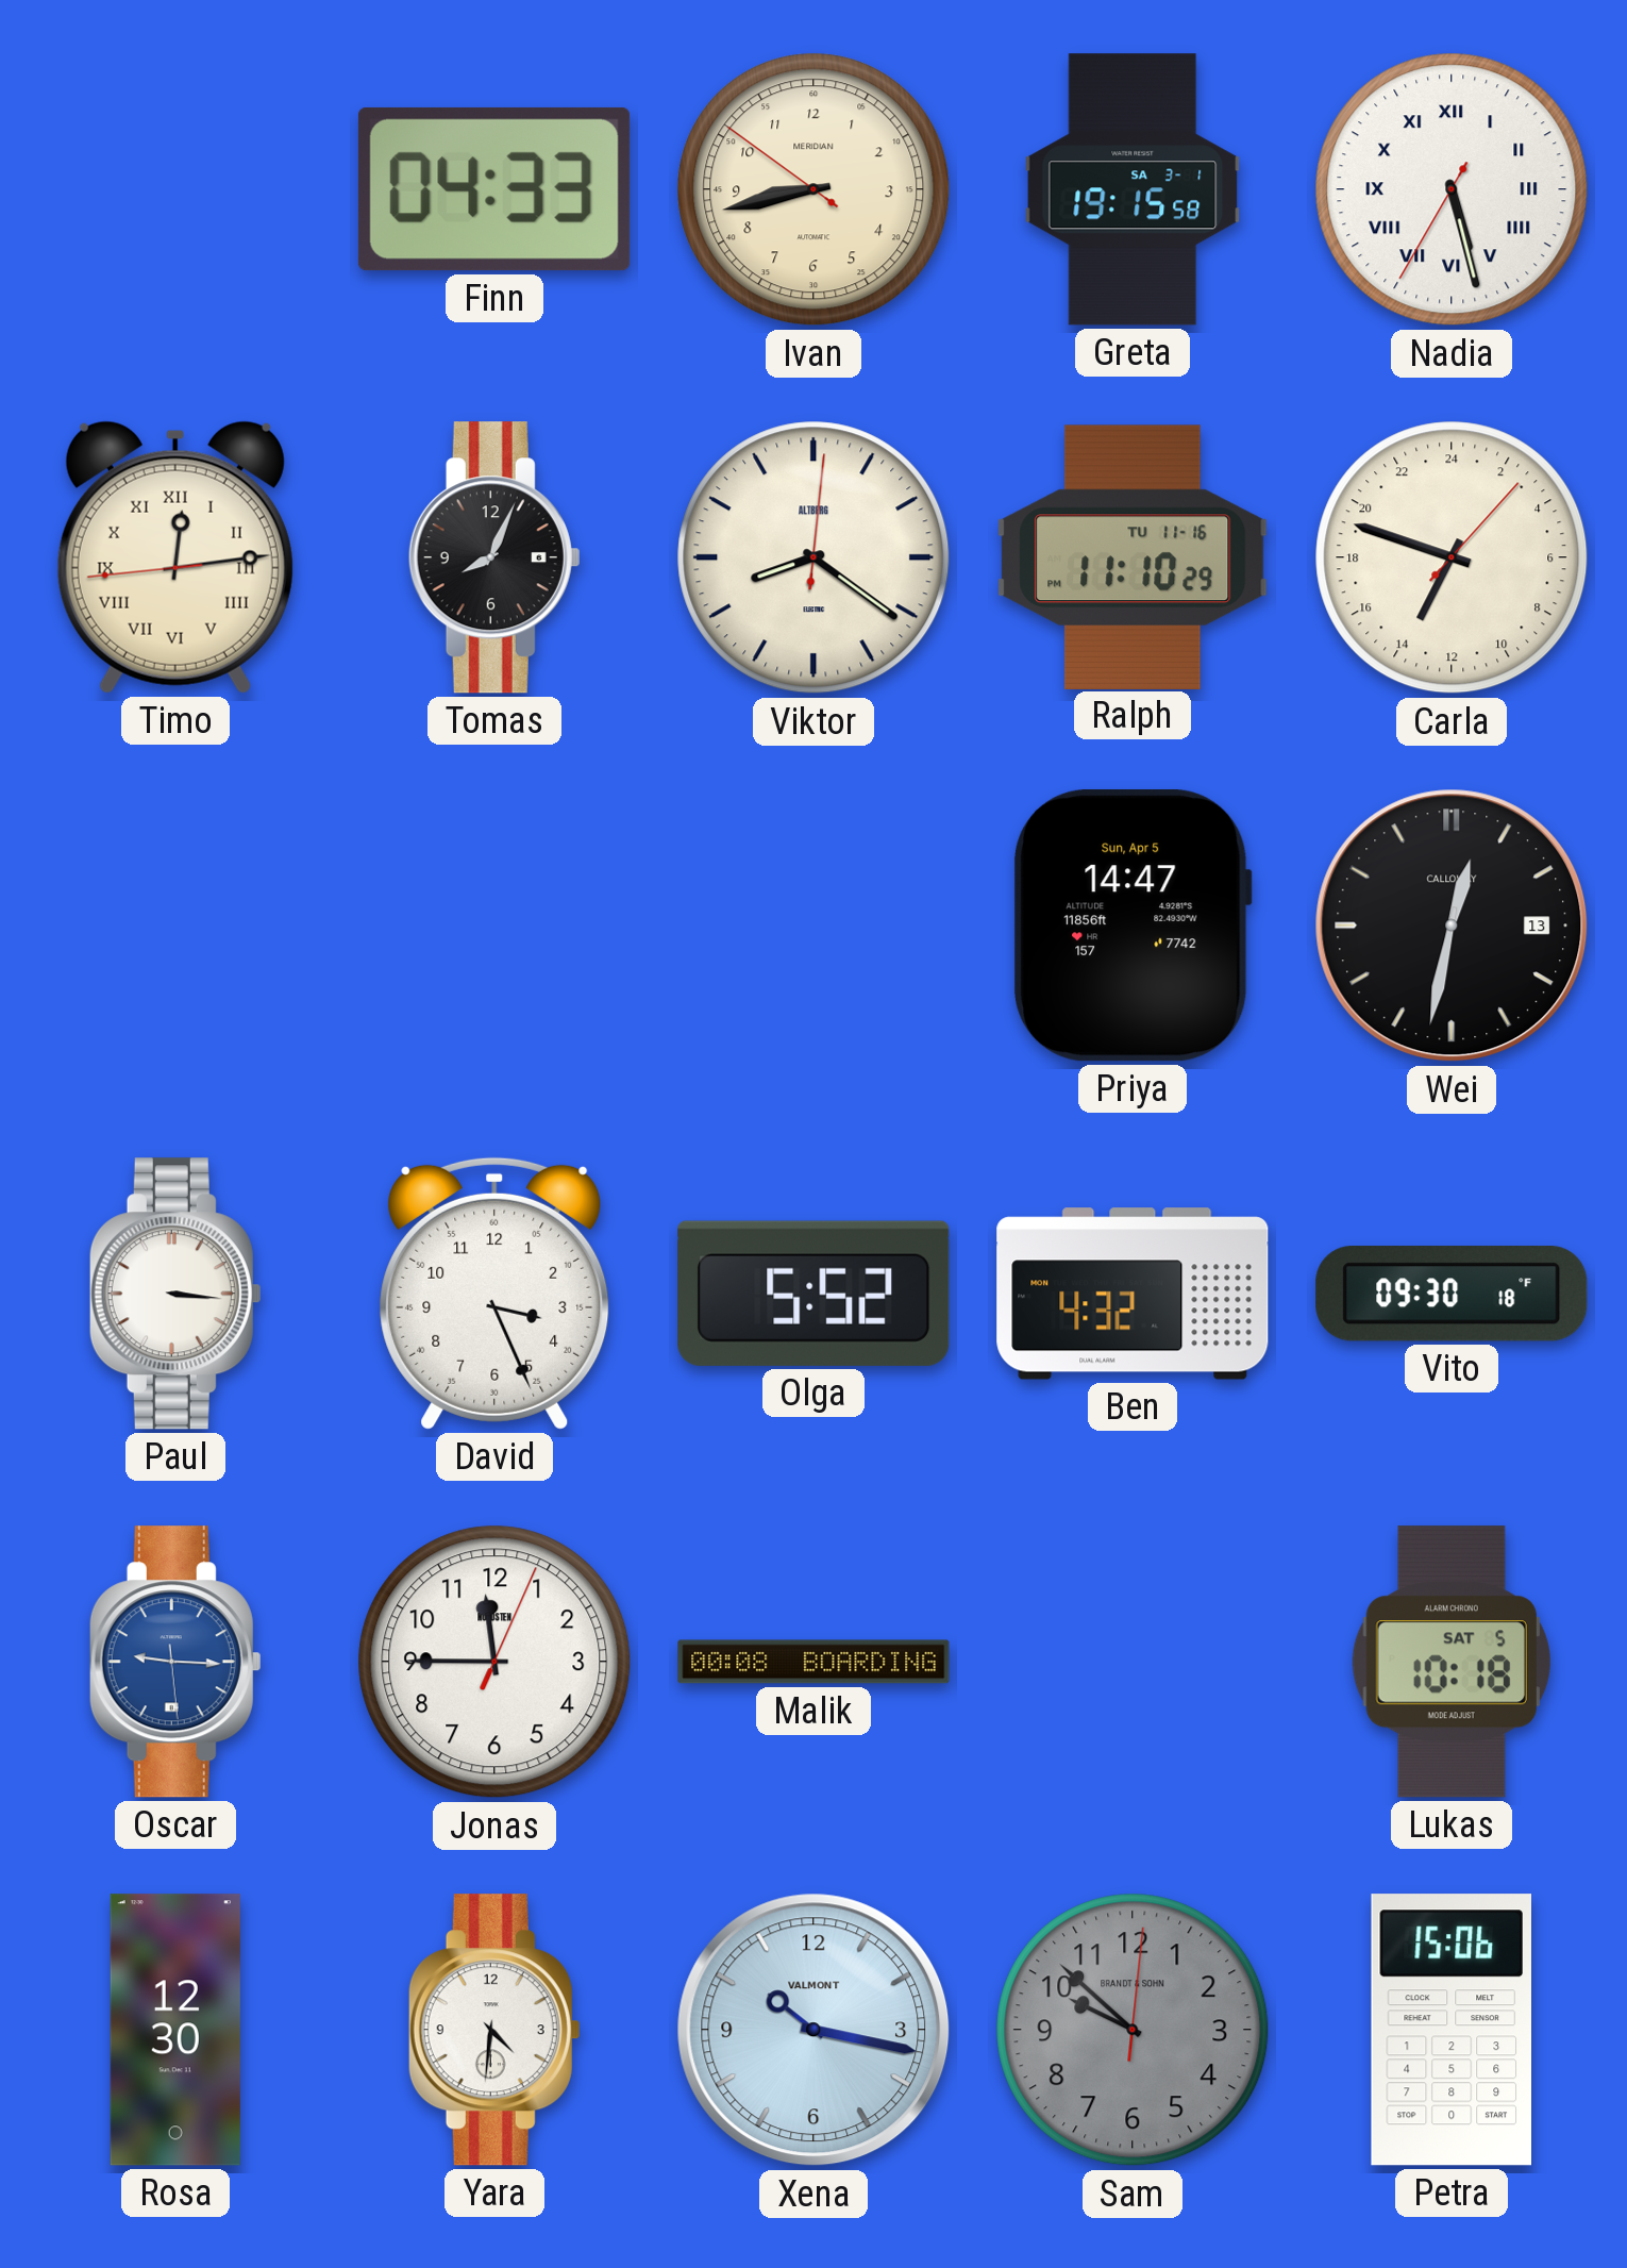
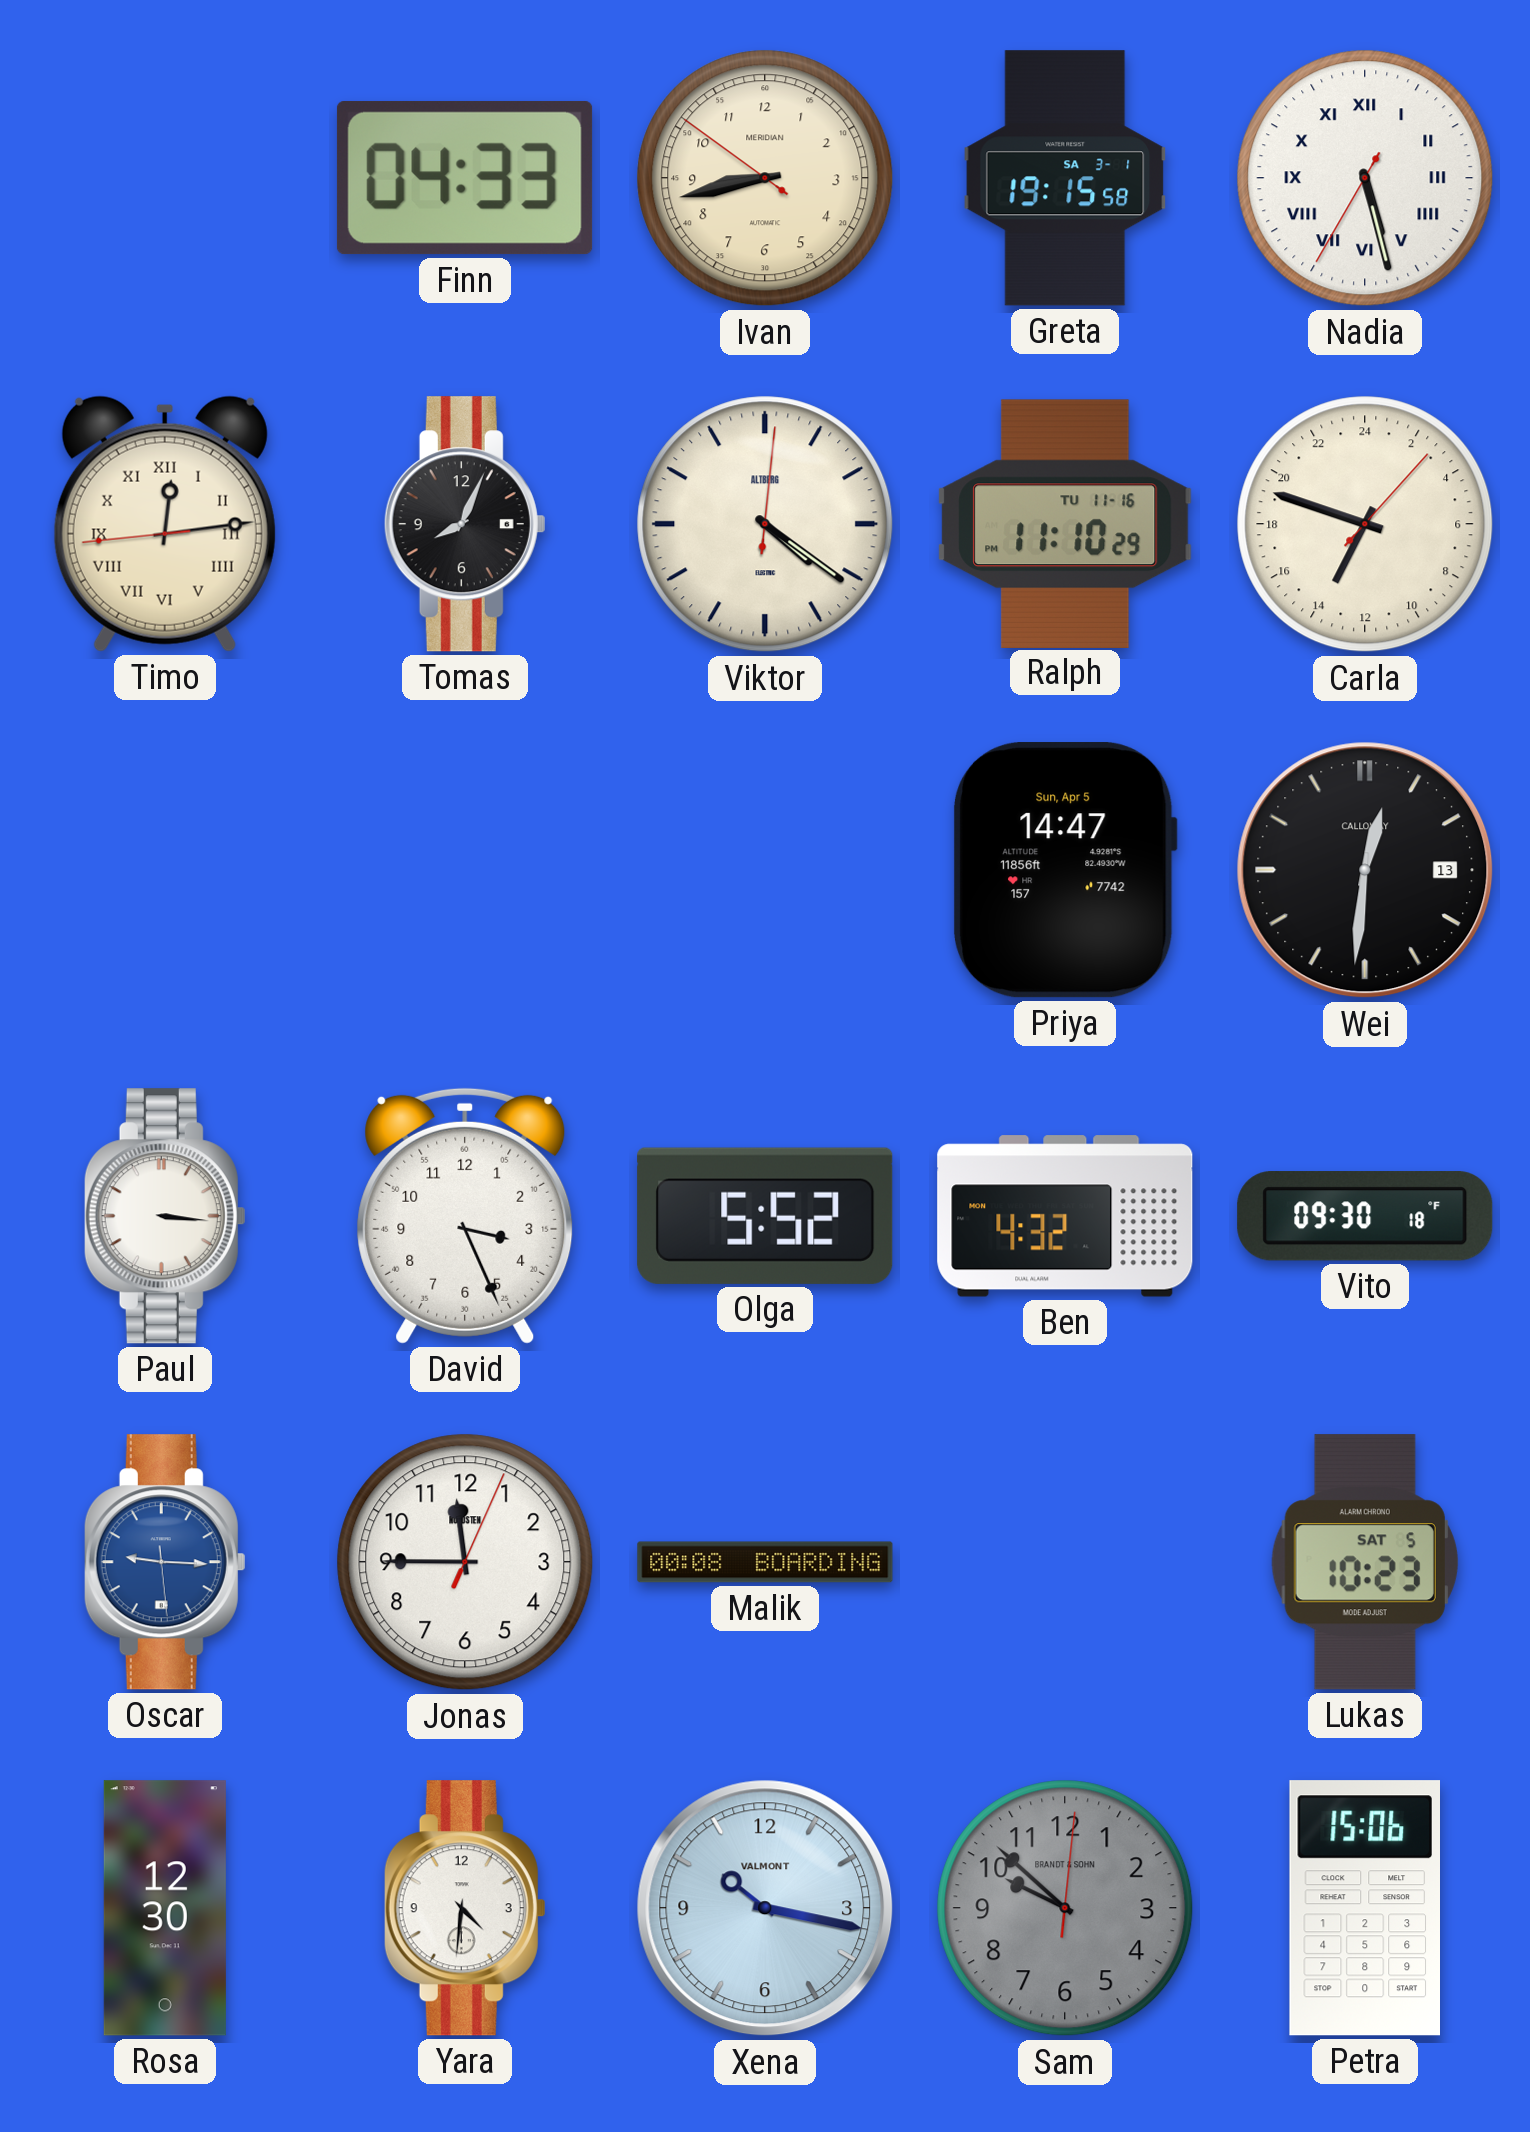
Viktor: 8:21 -> 4:21
Wei: 12:32 -> 12:31
Lukas: 10:18 -> 10:23
